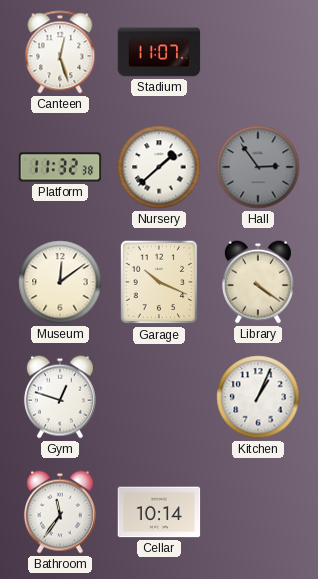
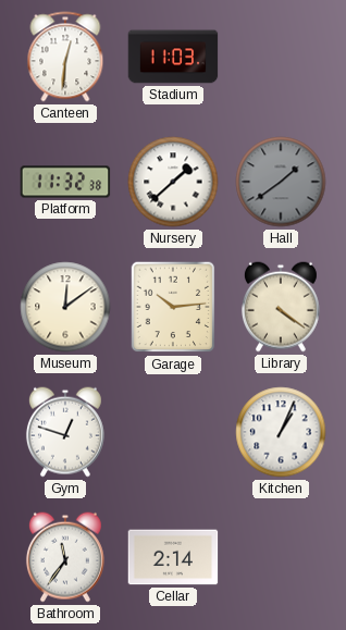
Canteen: 12:27 -> 12:31
Stadium: 11:07 -> 11:03
Hall: 2:54 -> 1:39
Garage: 10:19 -> 10:14
Cellar: 10:14 -> 2:14
